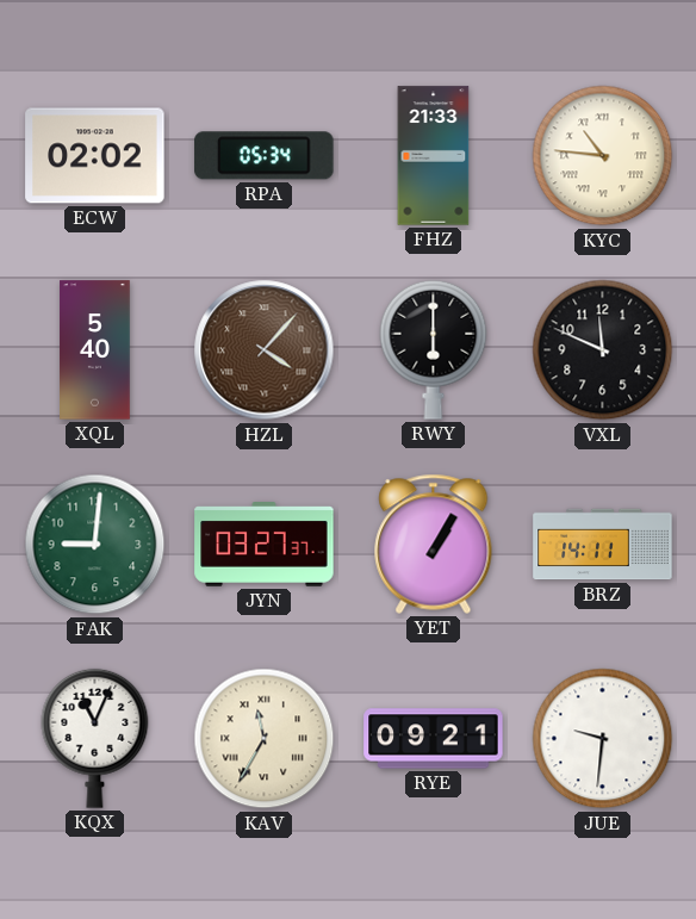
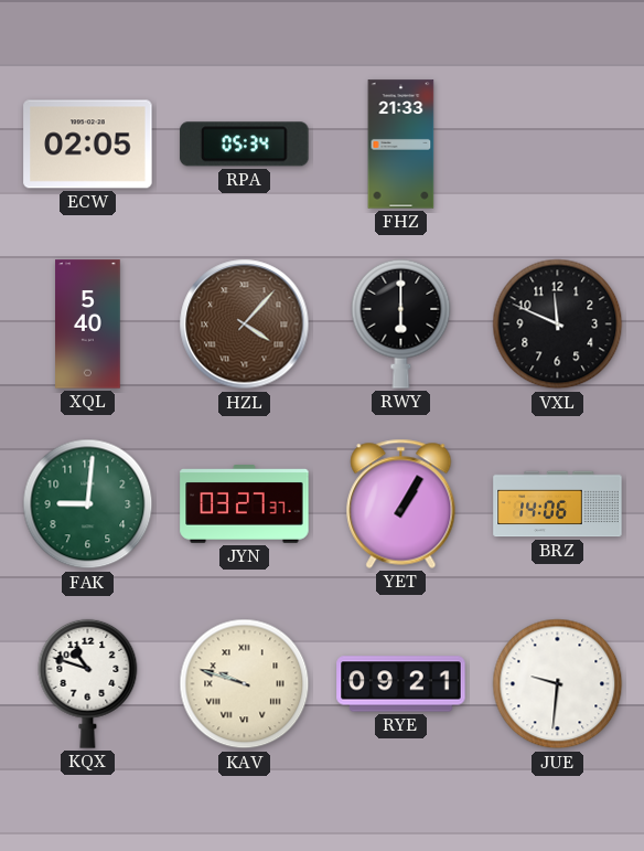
ECW: 02:02 -> 02:05
KYC: 10:46 -> none
BRZ: 14:11 -> 14:06
KQX: 11:04 -> 10:48
KAV: 11:35 -> 9:48
